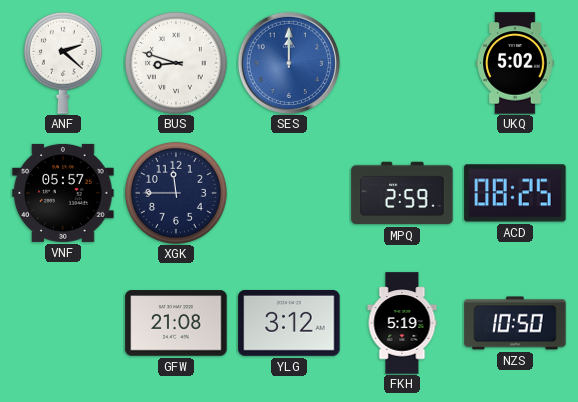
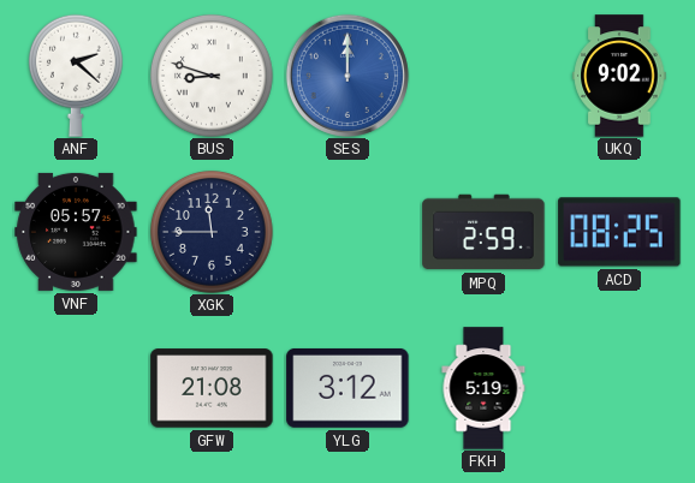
UKQ: 5:02 -> 9:02
NZS: 10:50 -> none
